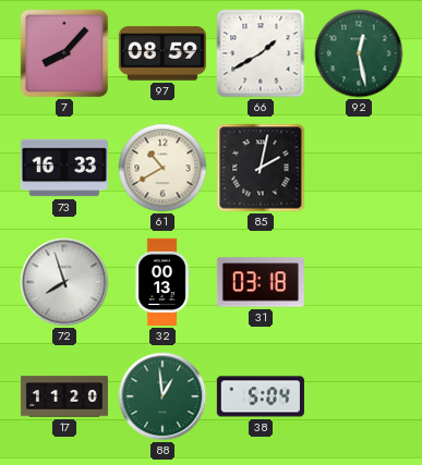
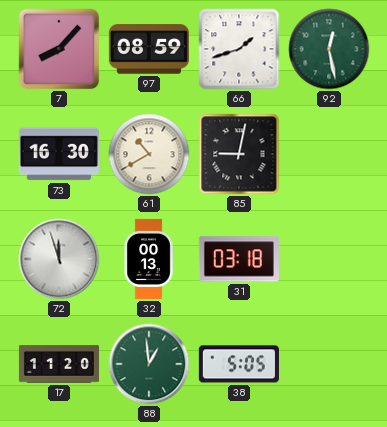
66: 1:40 -> 1:42
73: 16:33 -> 16:30
85: 2:02 -> 9:02
72: 7:57 -> 11:57
38: 5:04 -> 5:05
